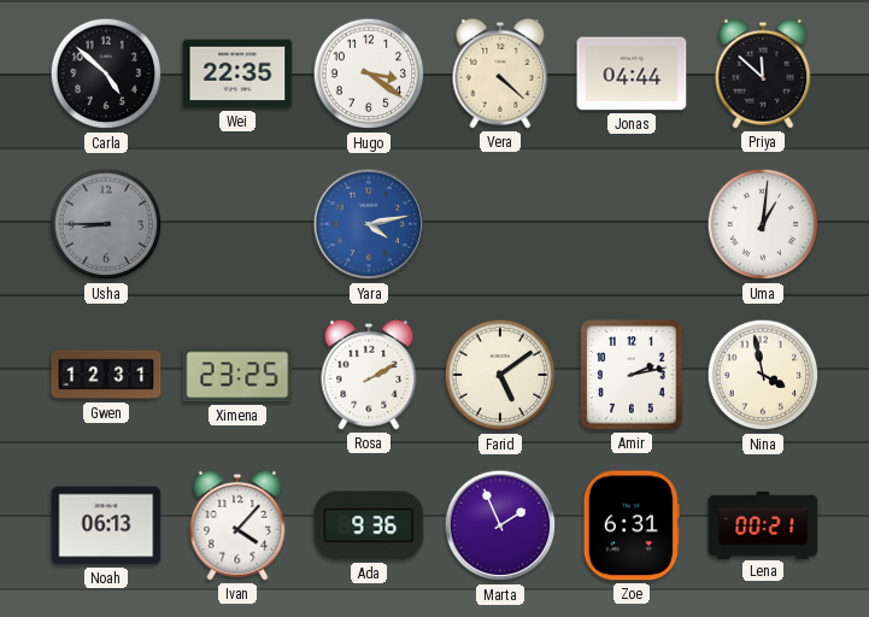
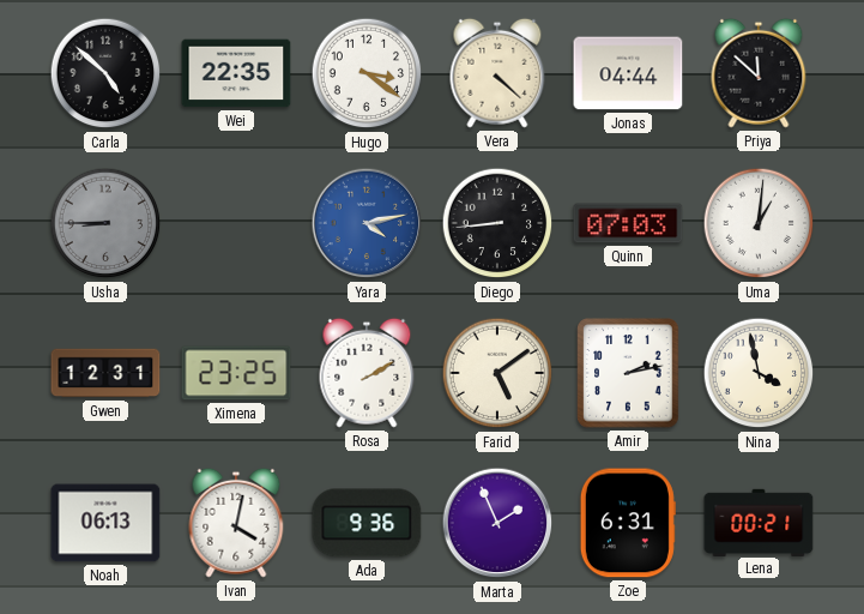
Diego: none -> 8:44
Quinn: none -> 07:03
Ivan: 4:07 -> 4:02
